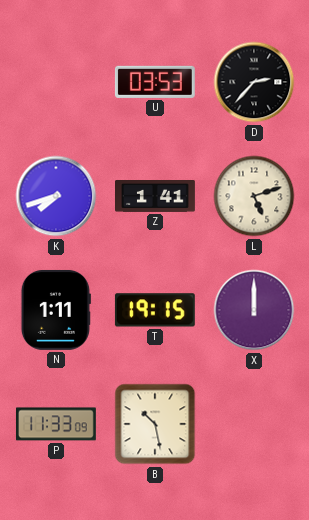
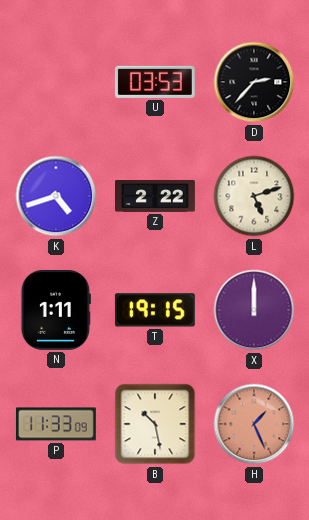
K: 7:42 -> 4:42
Z: 1:41 -> 2:22
H: none -> 1:26
